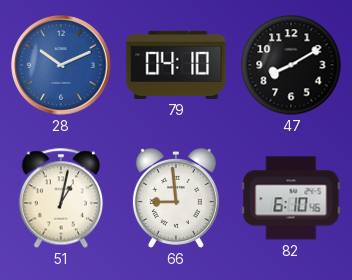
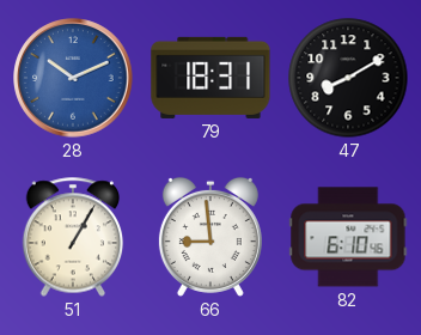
79: 04:10 -> 18:31
51: 1:02 -> 1:05
